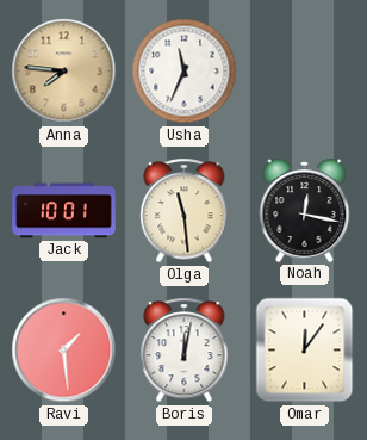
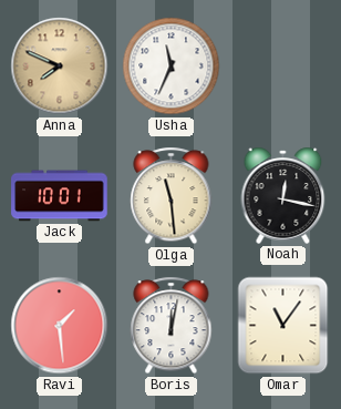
Anna: 7:46 -> 7:49
Omar: 12:06 -> 11:06
